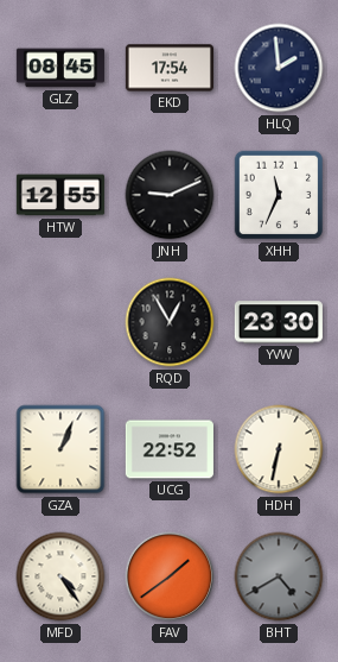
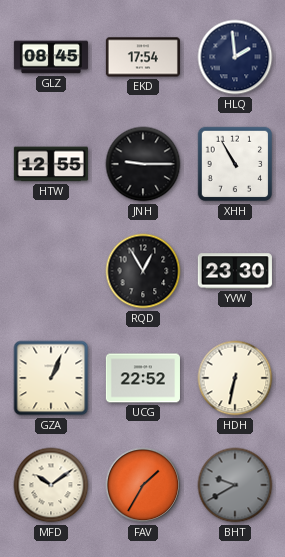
JNH: 9:11 -> 9:15
XHH: 11:34 -> 10:55
MFD: 4:24 -> 10:09
FAV: 1:39 -> 1:35
BHT: 4:40 -> 9:40
